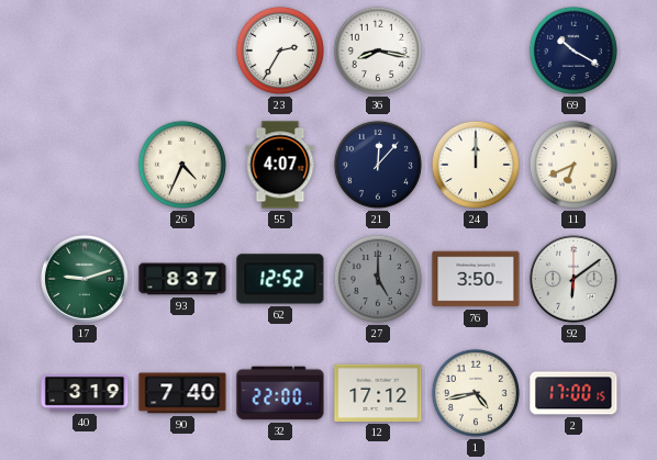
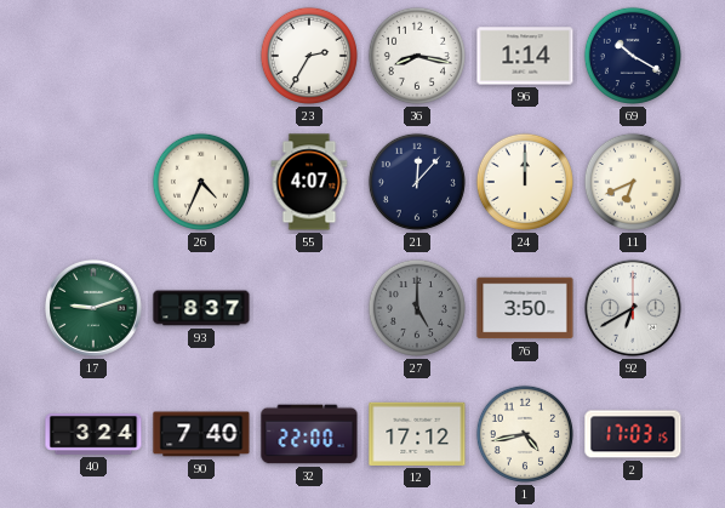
96: none -> 1:14
62: 12:52 -> none
92: 6:09 -> 6:40
40: 3:19 -> 3:24
2: 17:00 -> 17:03
